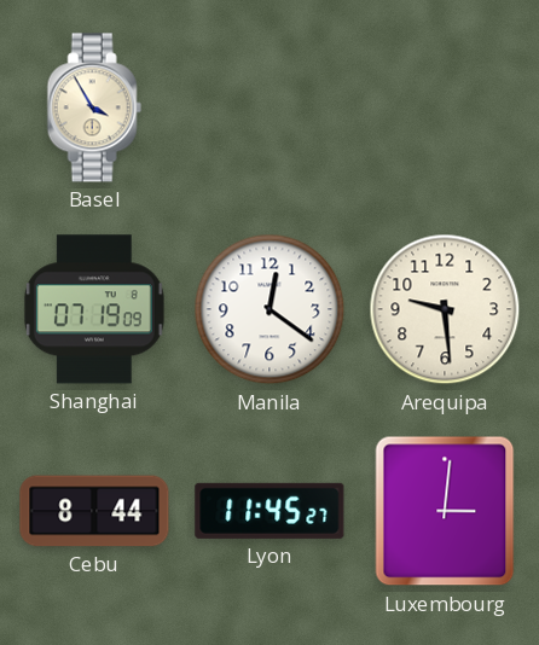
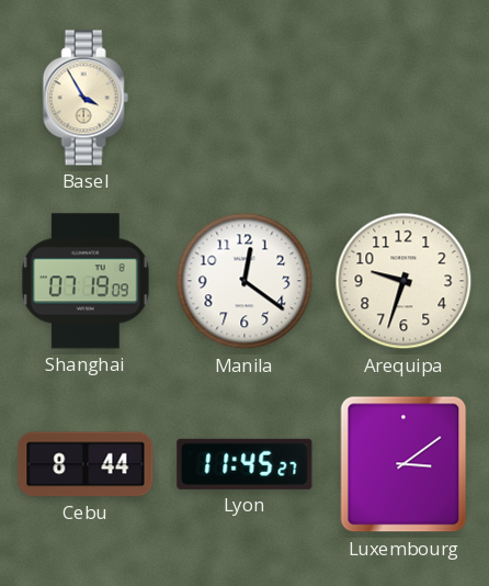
Arequipa: 9:29 -> 9:33
Luxembourg: 3:01 -> 3:09
